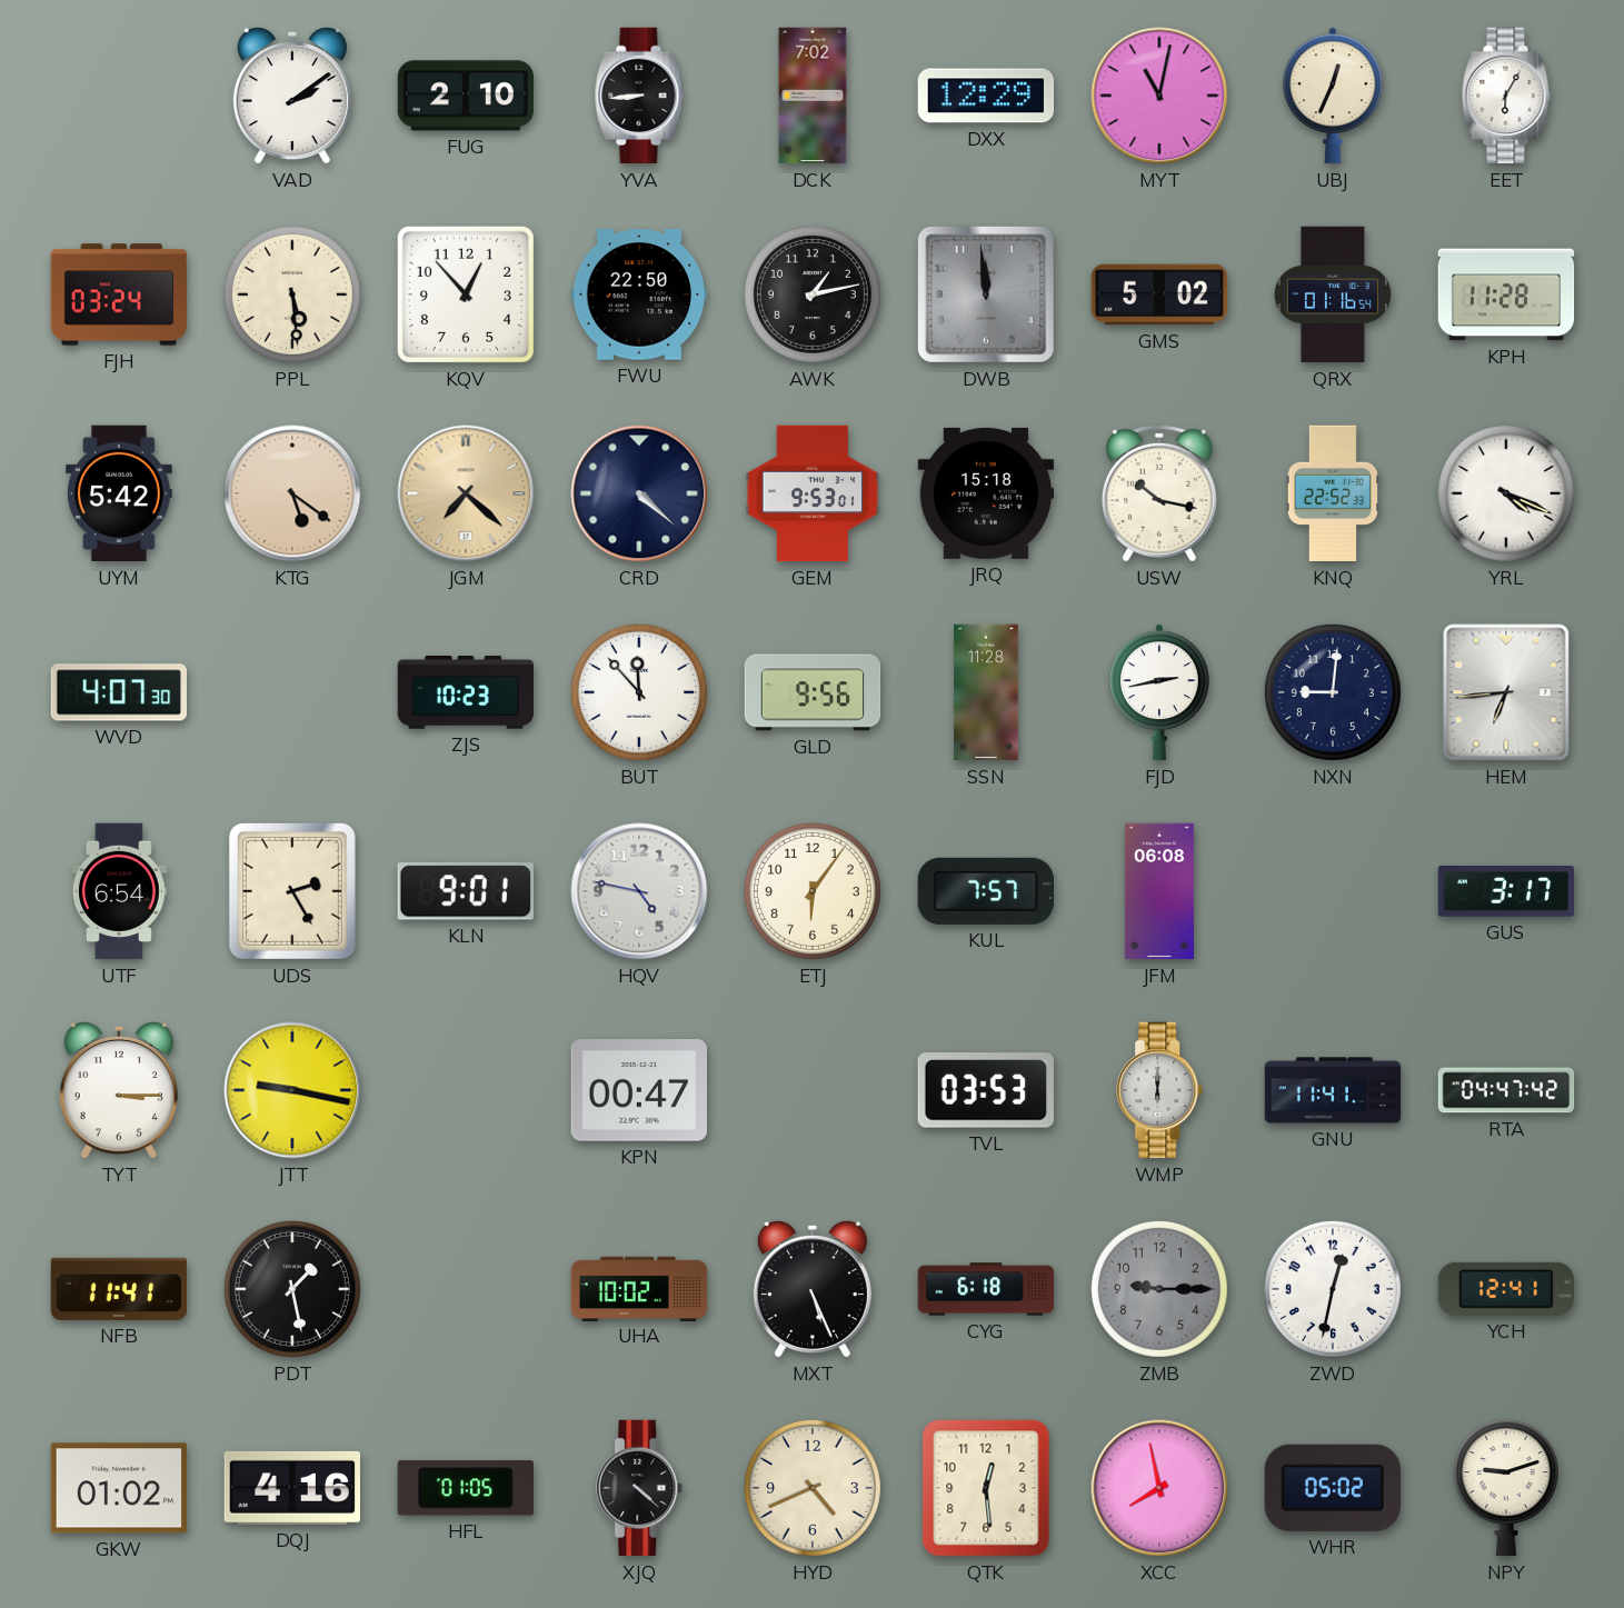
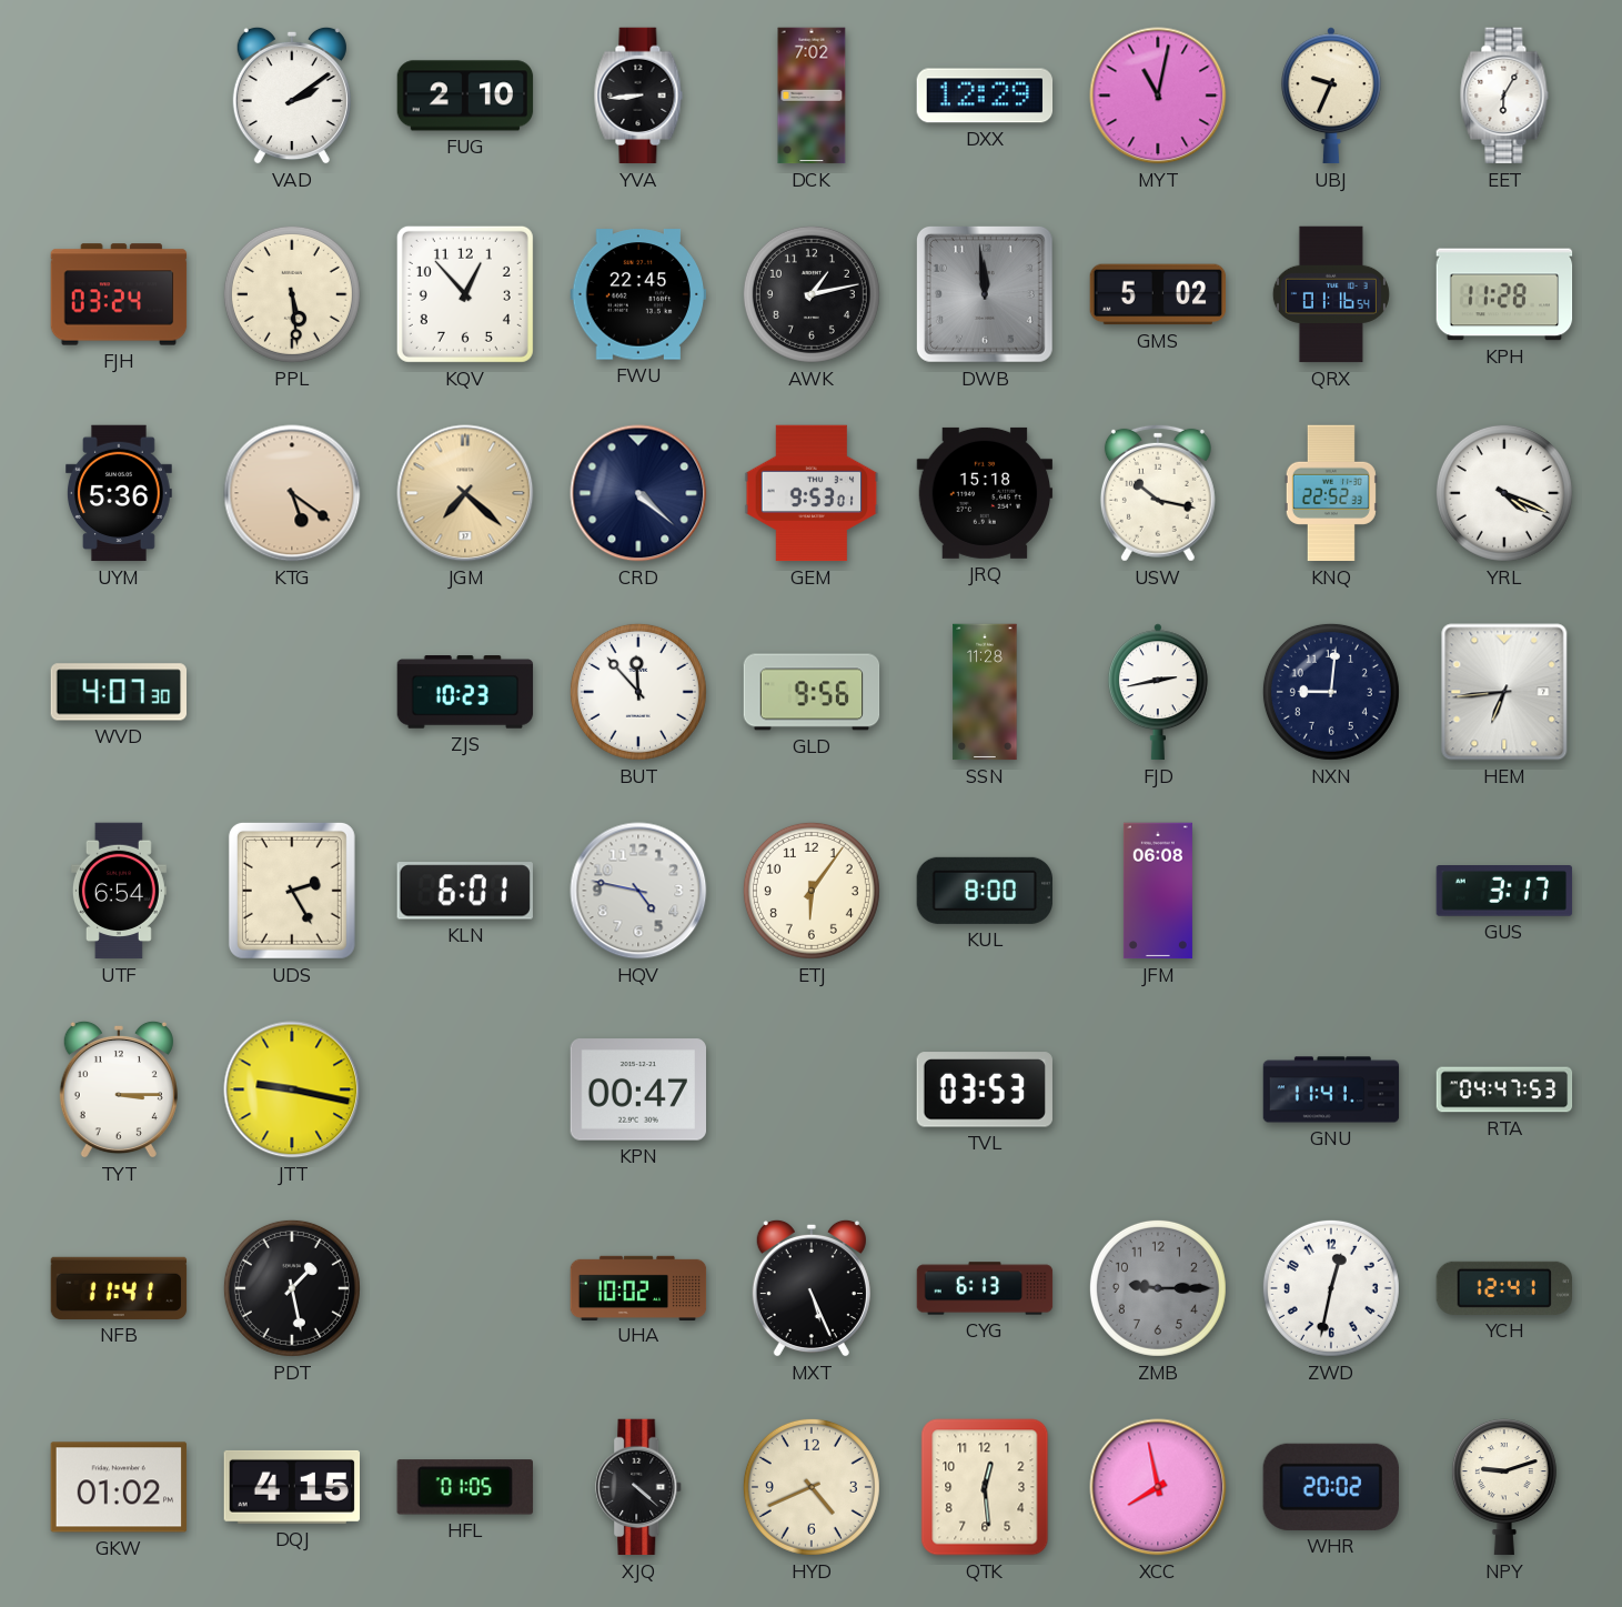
UBJ: 12:34 -> 9:34
FWU: 22:50 -> 22:45
UYM: 5:42 -> 5:36
KLN: 9:01 -> 6:01
KUL: 7:57 -> 8:00
WMP: 6:00 -> none
RTA: 04:47:42 -> 04:47:53
CYG: 6:18 -> 6:13
DQJ: 4:16 -> 4:15
WHR: 05:02 -> 20:02
